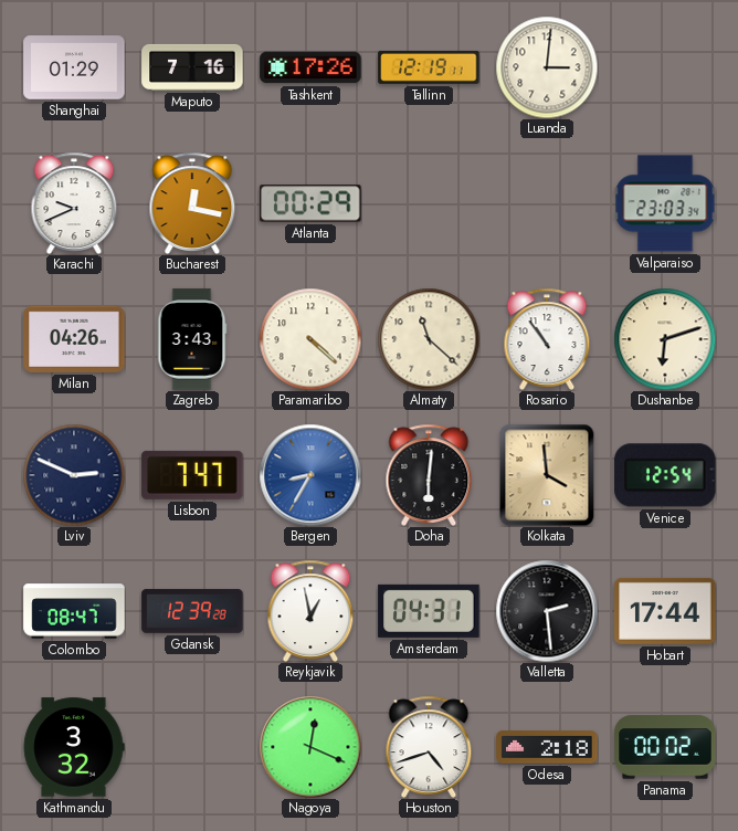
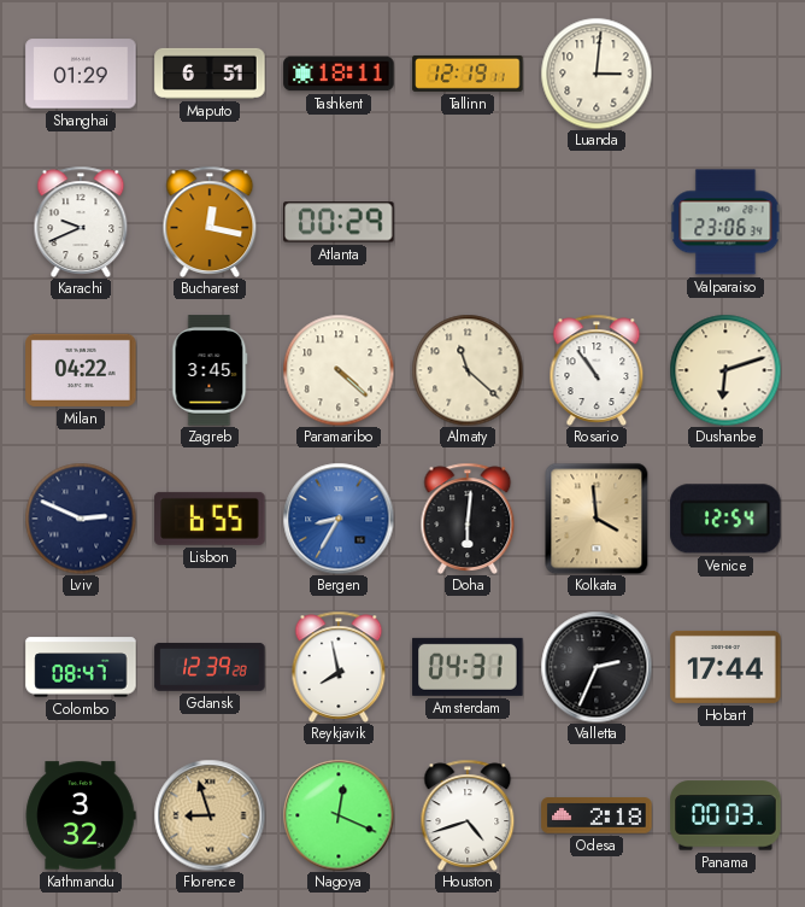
Maputo: 7:16 -> 6:51
Tashkent: 17:26 -> 18:11
Valparaiso: 23:03 -> 23:06
Milan: 04:26 -> 04:22
Zagreb: 3:43 -> 3:45
Lisbon: 7:47 -> 6:55
Reykjavik: 12:58 -> 7:58
Valletta: 2:29 -> 2:34
Florence: none -> 8:57
Panama: 00:02 -> 00:03
